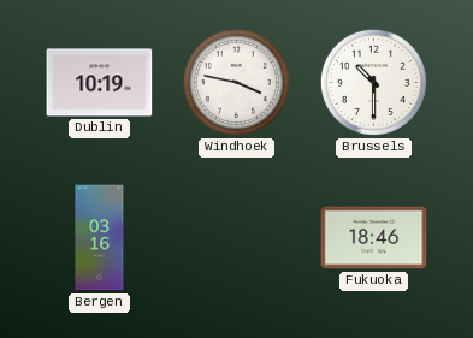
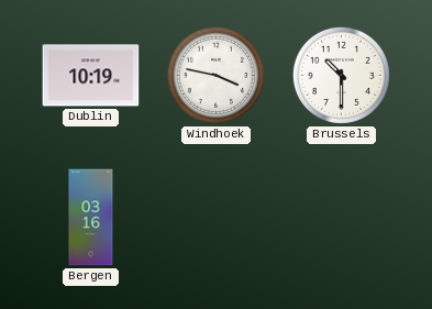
Fukuoka: 18:46 -> none
